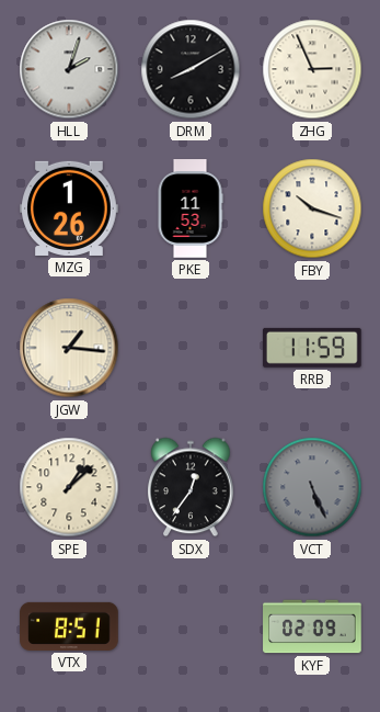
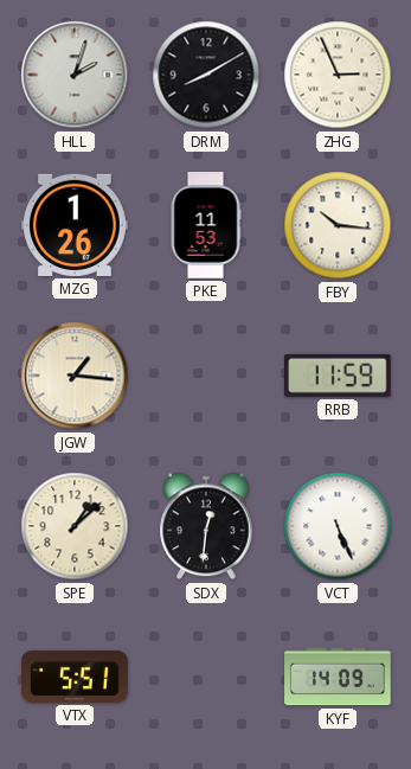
FBY: 10:18 -> 10:16
SDX: 12:36 -> 12:31
VCT dial: grey -> white
VTX: 8:51 -> 5:51
KYF: 02:09 -> 14:09
